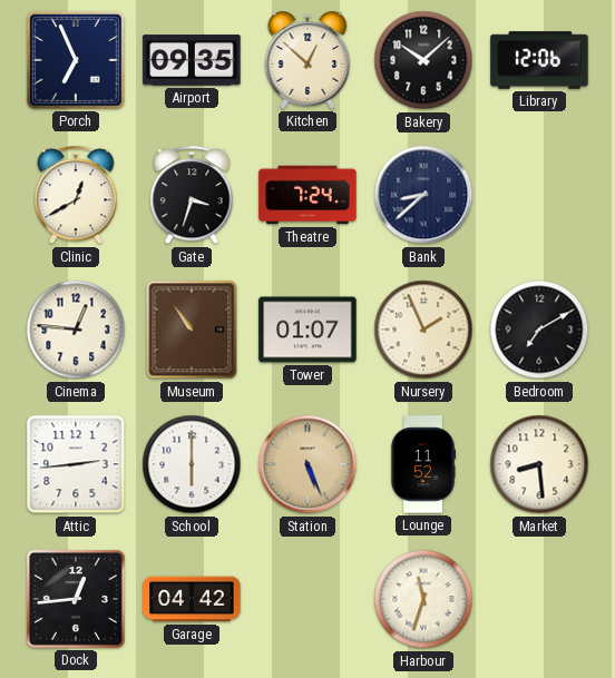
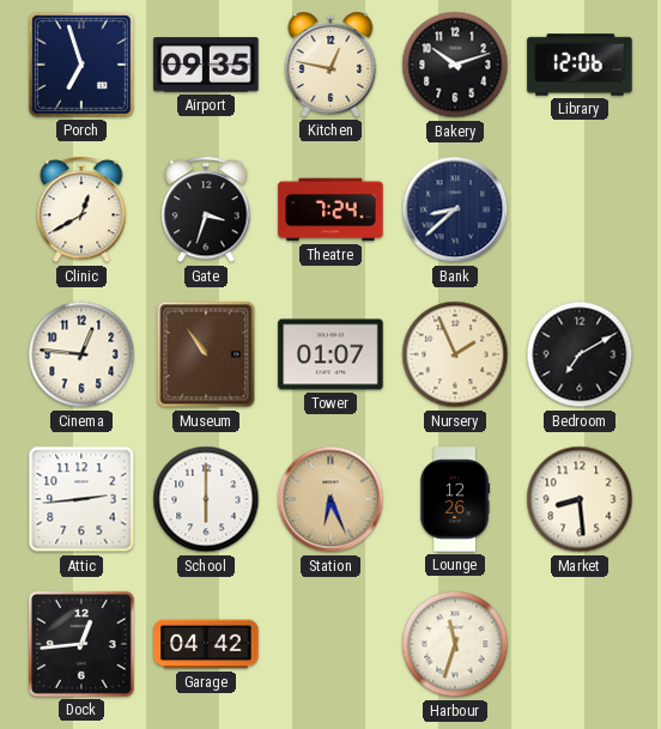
Porch: 6:56 -> 6:57
Kitchen: 12:52 -> 12:47
Bakery: 10:08 -> 10:12
Station: 5:26 -> 6:26
Lounge: 11:52 -> 12:26
